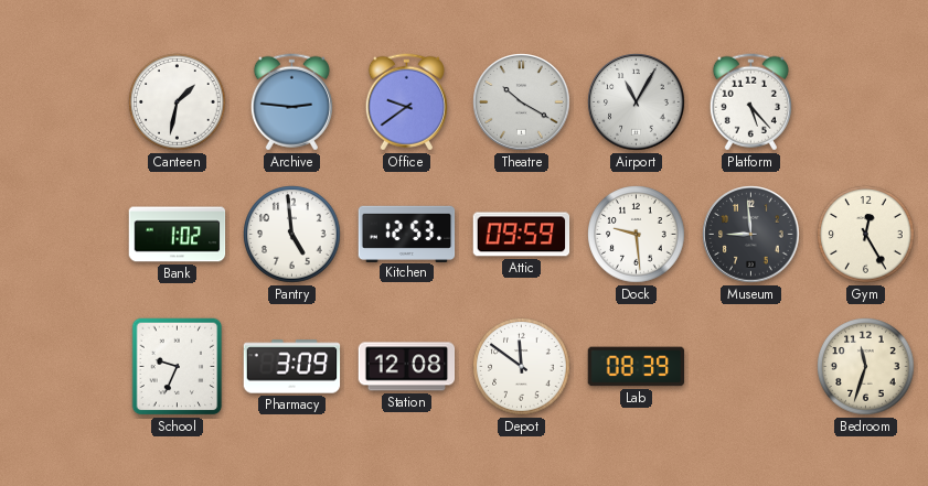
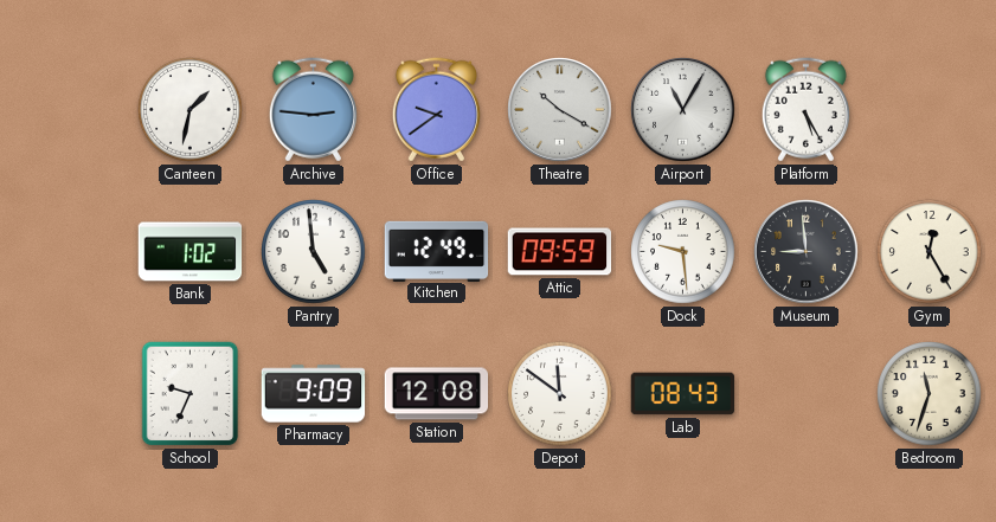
Platform: 5:23 -> 5:25
Kitchen: 12:53 -> 12:49
Pharmacy: 3:09 -> 9:09
Lab: 08:39 -> 08:43
